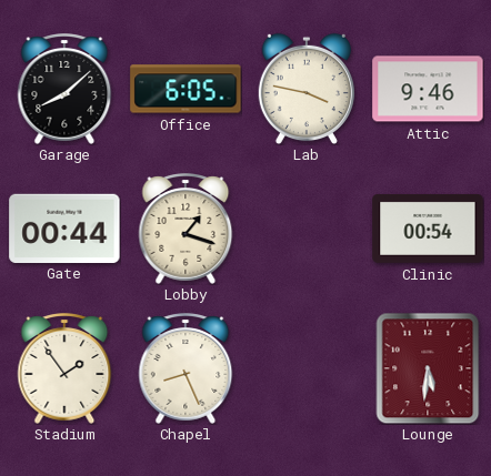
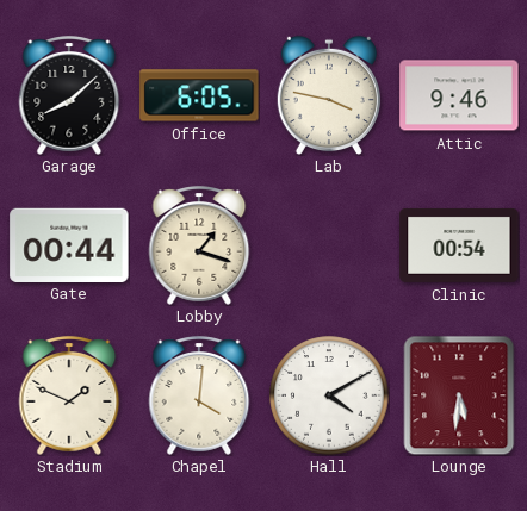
Stadium: 1:54 -> 1:49
Chapel: 8:26 -> 4:01
Hall: none -> 4:10
